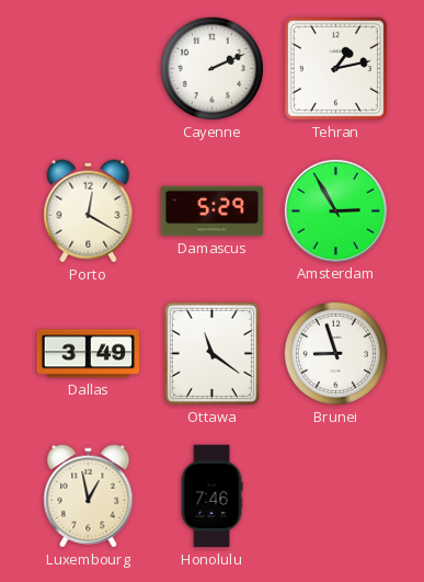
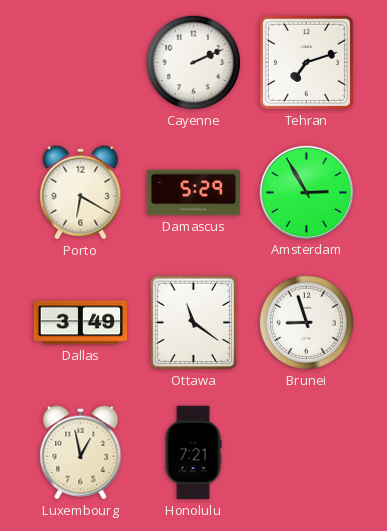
Tehran: 1:13 -> 7:12
Porto: 12:20 -> 6:20
Honolulu: 7:46 -> 7:21
